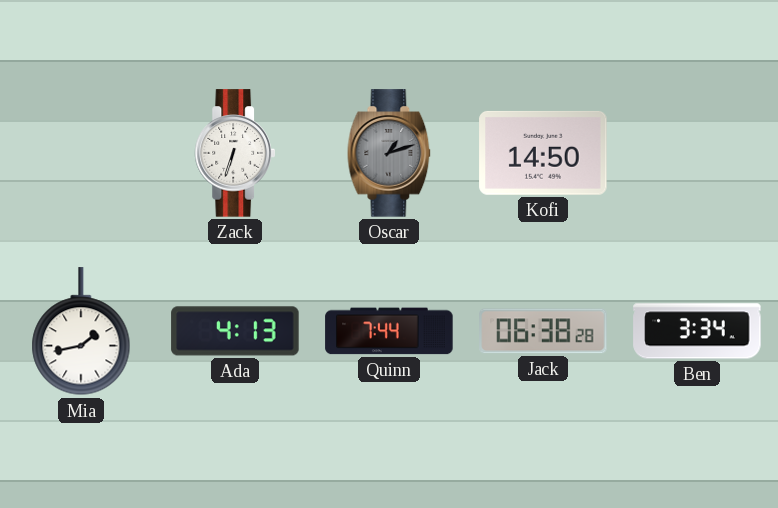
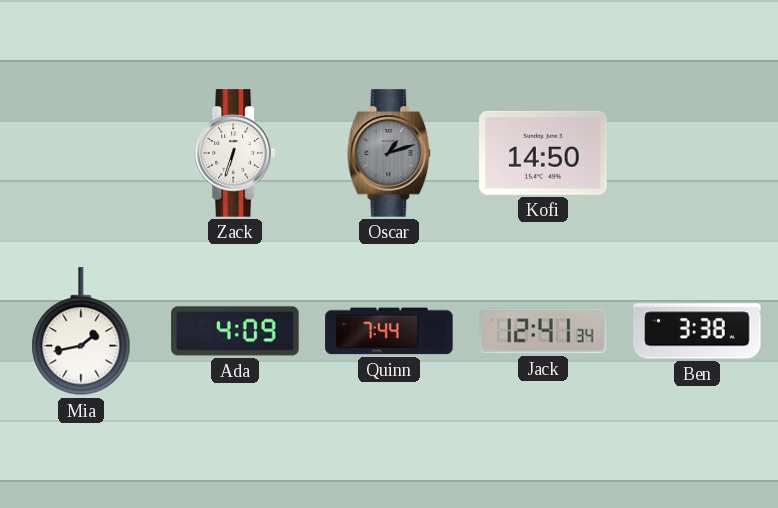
Ada: 4:13 -> 4:09
Jack: 06:38 -> 12:41
Ben: 3:34 -> 3:38
